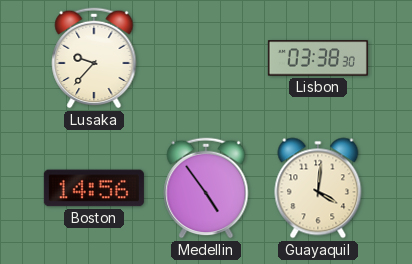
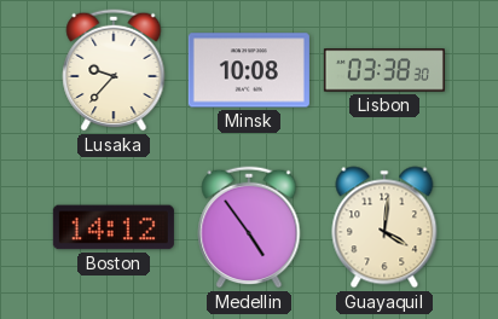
Minsk: none -> 10:08
Boston: 14:56 -> 14:12
